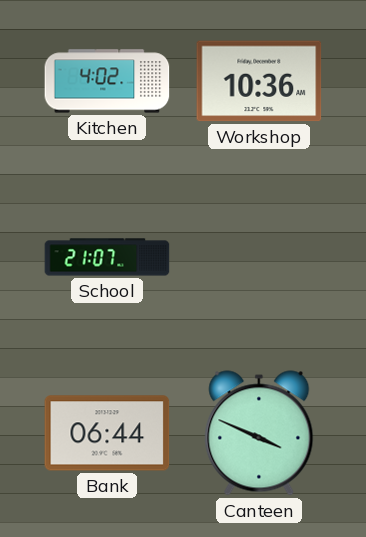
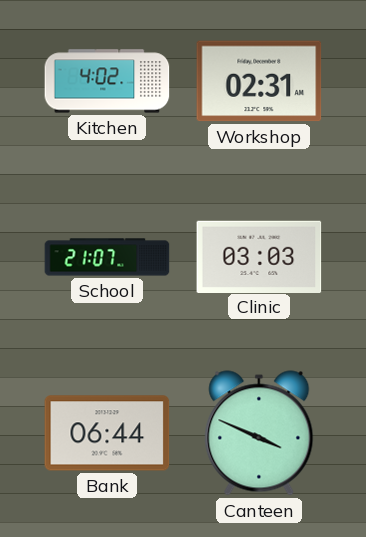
Workshop: 10:36 -> 02:31
Clinic: none -> 03:03
